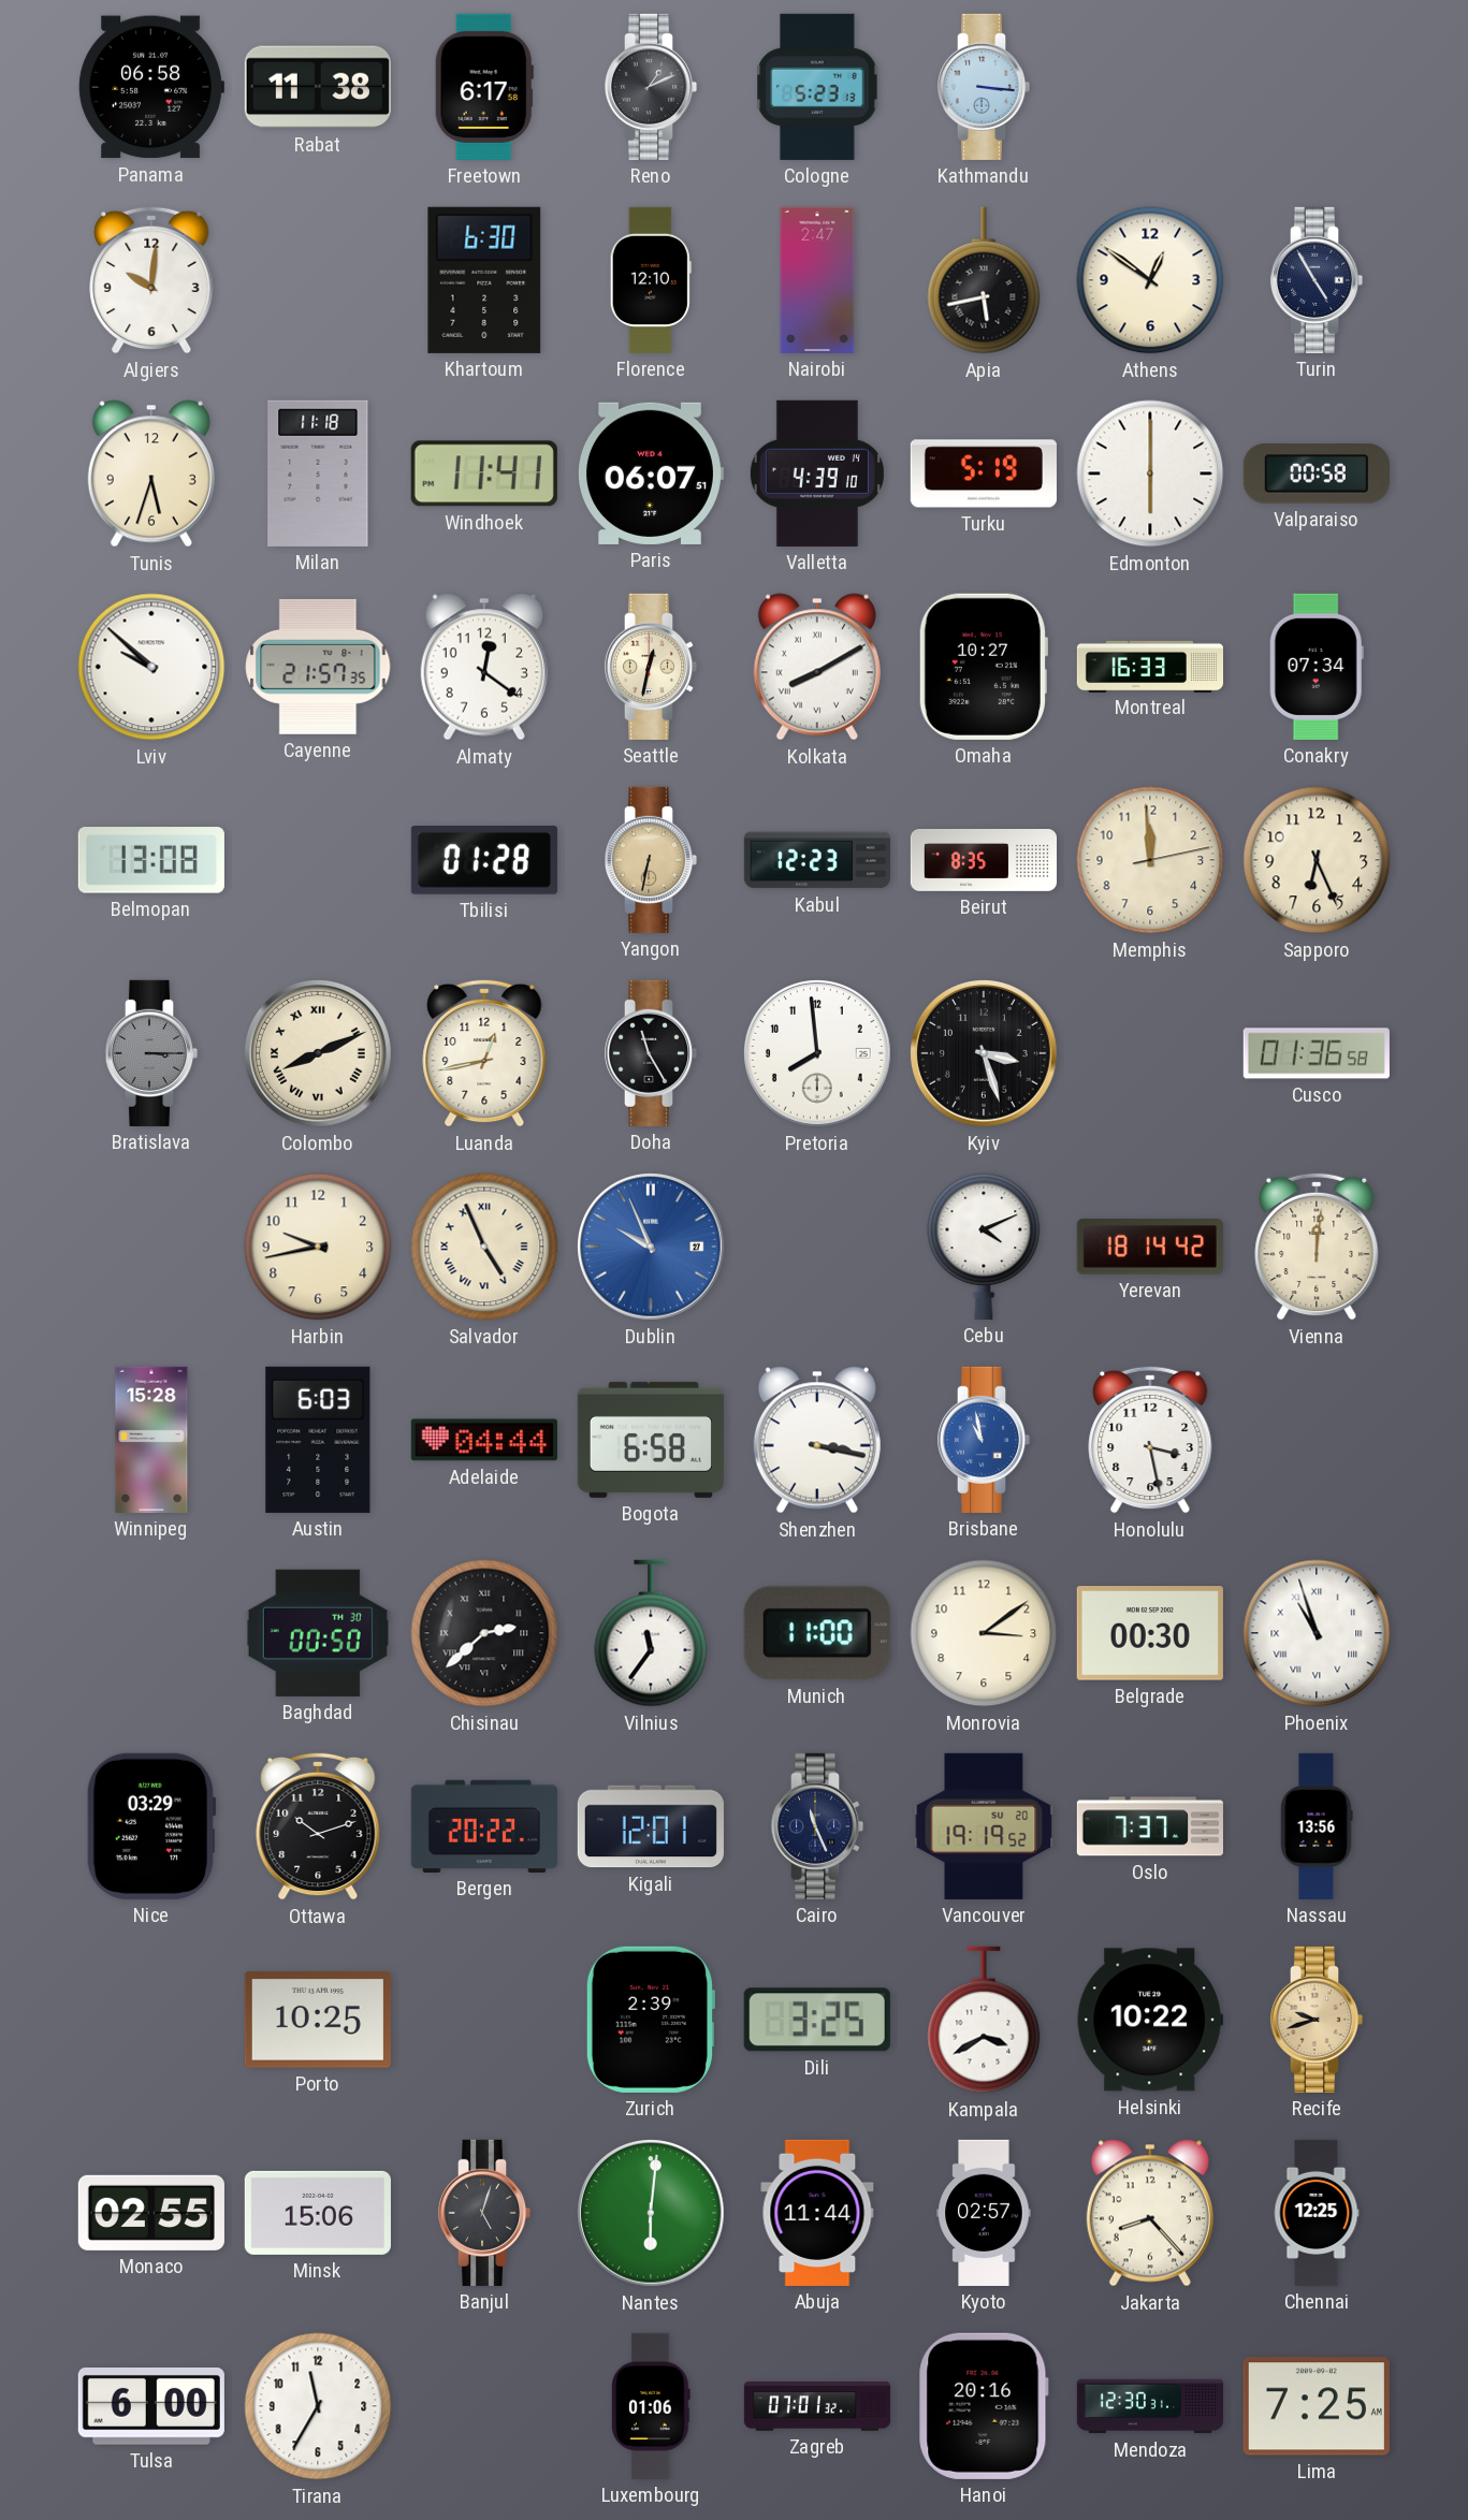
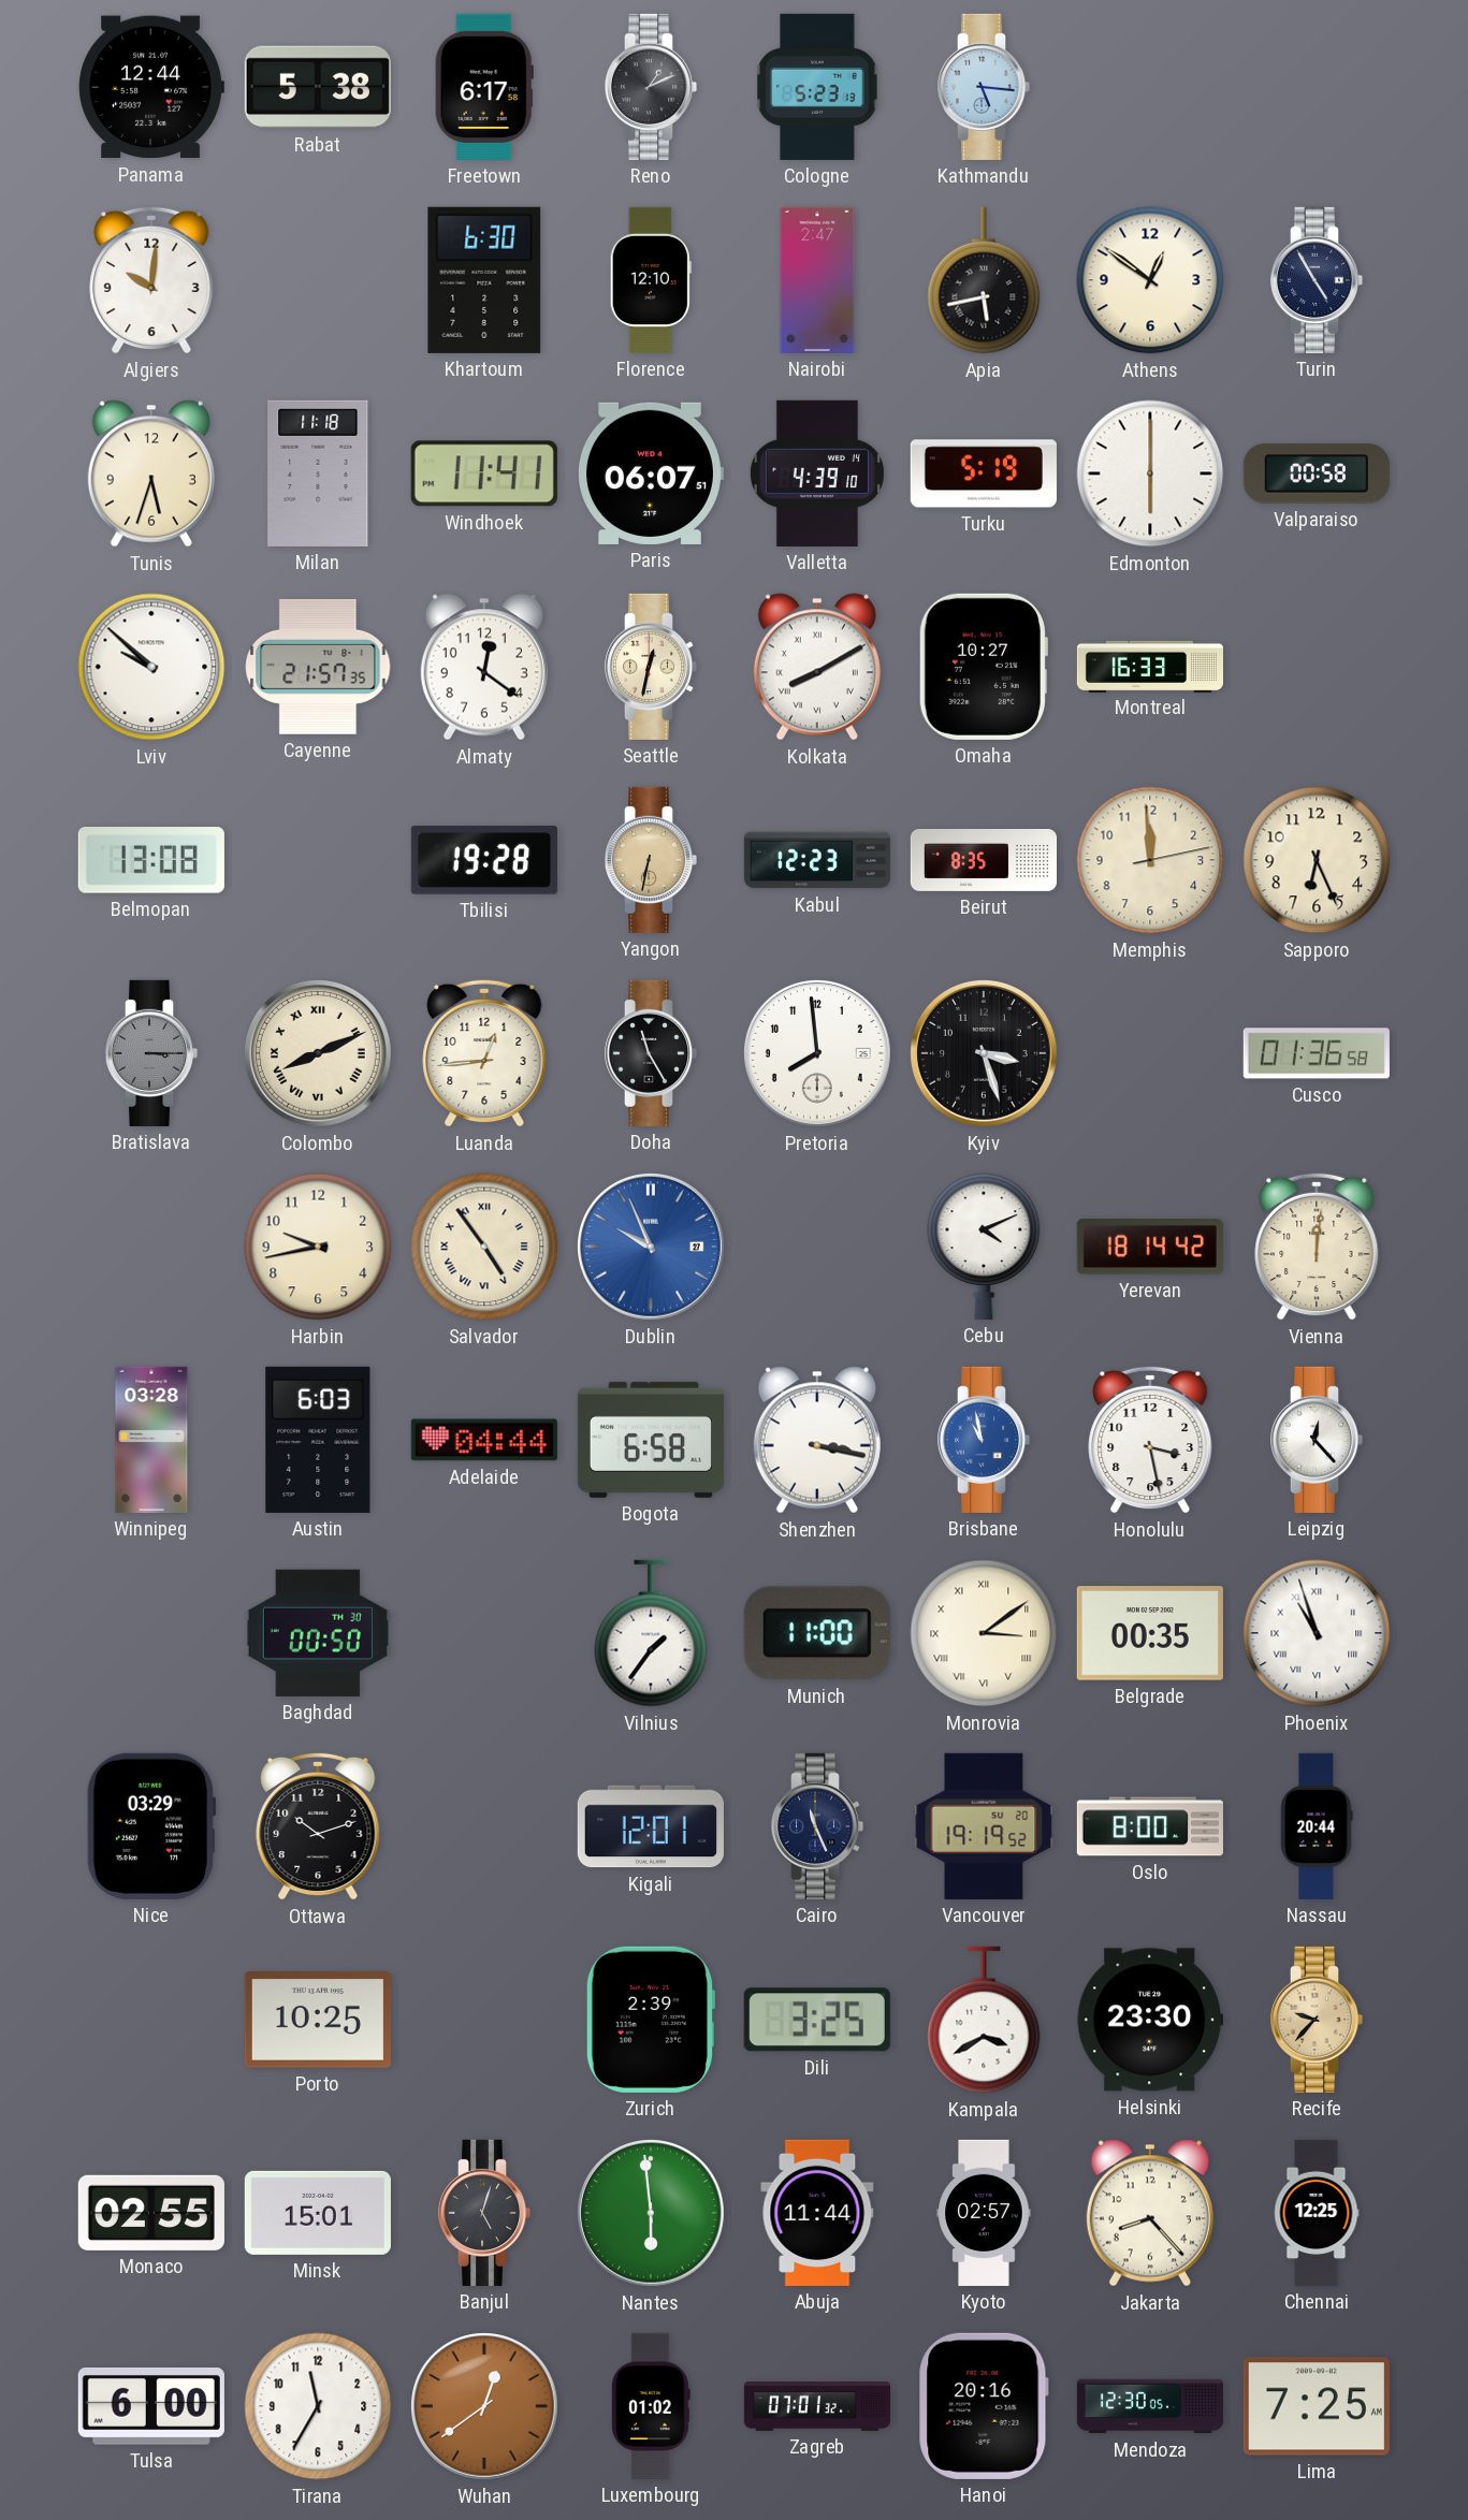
Panama: 06:58 -> 12:44
Rabat: 11:38 -> 5:38
Kathmandu: 3:16 -> 5:16
Conakry: 07:34 -> none
Tbilisi: 01:28 -> 19:28
Luanda: 12:43 -> 12:44
Salvador: 4:56 -> 4:54
Winnipeg: 15:28 -> 03:28
Leipzig: none -> 12:23
Chisinau: 2:38 -> none
Vilnius: 11:36 -> 1:36
Monrovia numerals: Arabic -> Roman
Belgrade: 00:30 -> 00:35
Bergen: 20:22 -> none
Oslo: 7:37 -> 8:00
Nassau: 13:56 -> 20:44
Helsinki: 10:22 -> 23:30
Recife: 9:42 -> 9:37
Minsk: 15:06 -> 15:01
Nantes: 6:01 -> 5:59
Wuhan: none -> 12:39
Luxembourg: 01:06 -> 01:02
Mendoza: 12:30:31 -> 12:30:05
